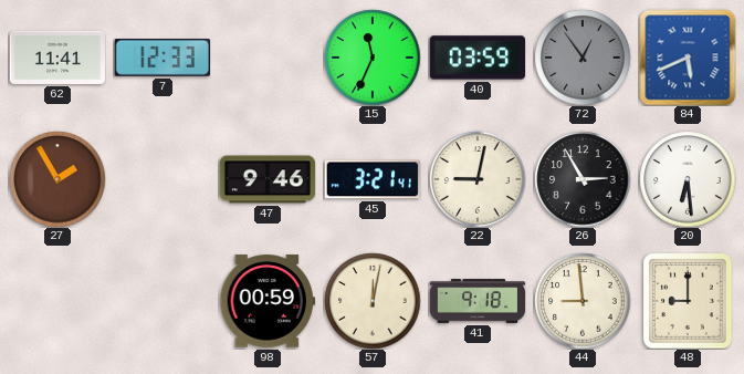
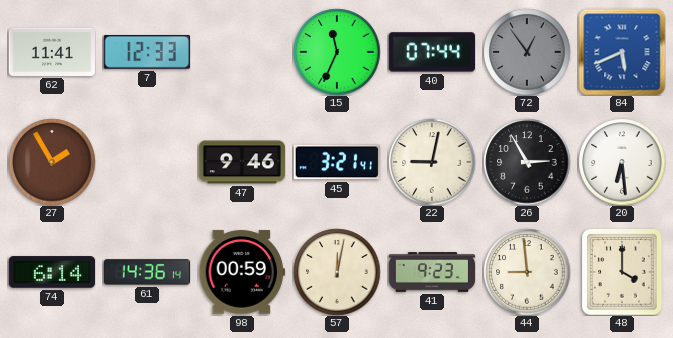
40: 03:59 -> 07:44
74: none -> 6:14
61: none -> 14:36
41: 9:18 -> 9:23
48: 9:00 -> 4:00
